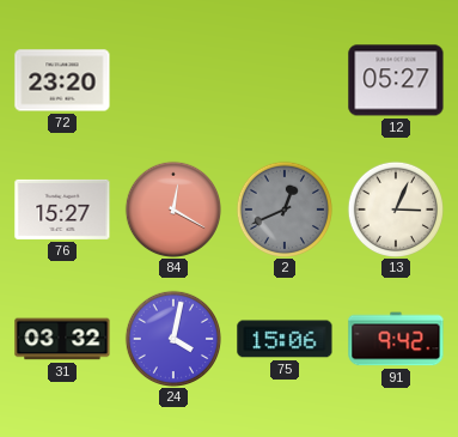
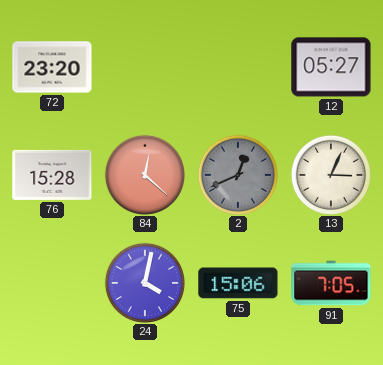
76: 15:27 -> 15:28
84: 12:20 -> 12:22
31: 03:32 -> none
91: 9:42 -> 7:05
